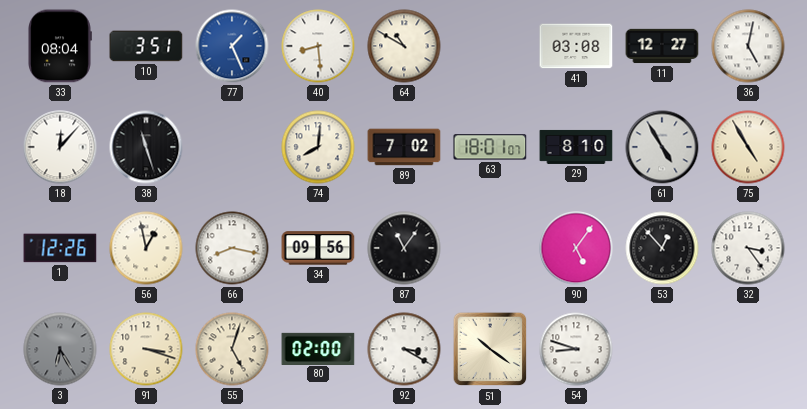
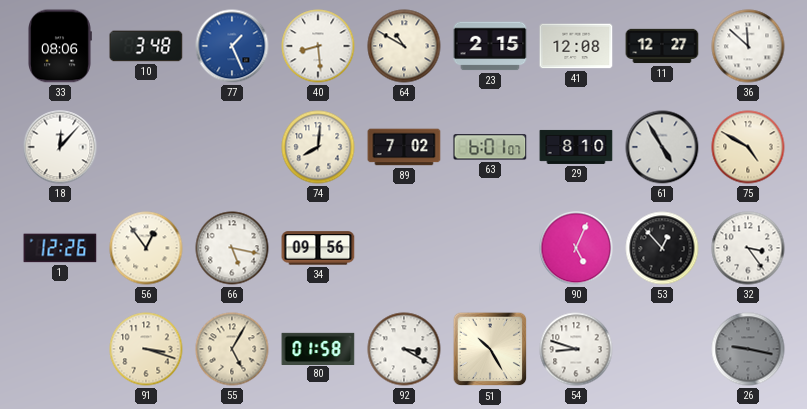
33: 08:04 -> 08:06
10: 3:51 -> 3:48
23: none -> 2:15
41: 03:08 -> 12:08
36: 5:02 -> 11:52
38: 11:27 -> none
63: 18:01 -> 6:01
75: 4:55 -> 4:50
56: 12:58 -> 12:54
66: 8:17 -> 5:17
87: 11:06 -> none
90: 5:06 -> 5:04
3: 6:25 -> none
55: 5:03 -> 5:05
80: 02:00 -> 01:58
51: 10:21 -> 10:25
26: none -> 9:17
